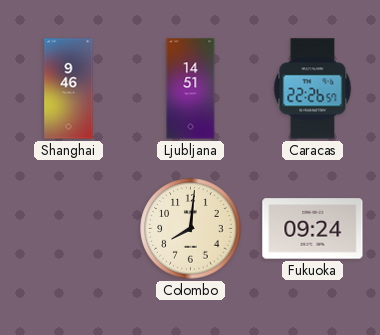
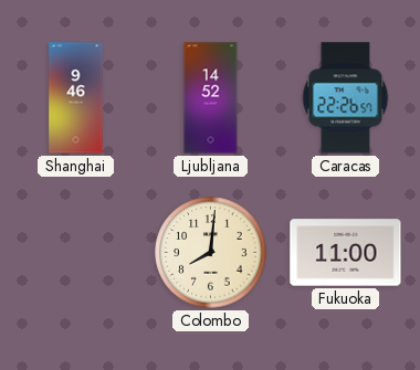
Ljubljana: 14:51 -> 14:52
Fukuoka: 09:24 -> 11:00
